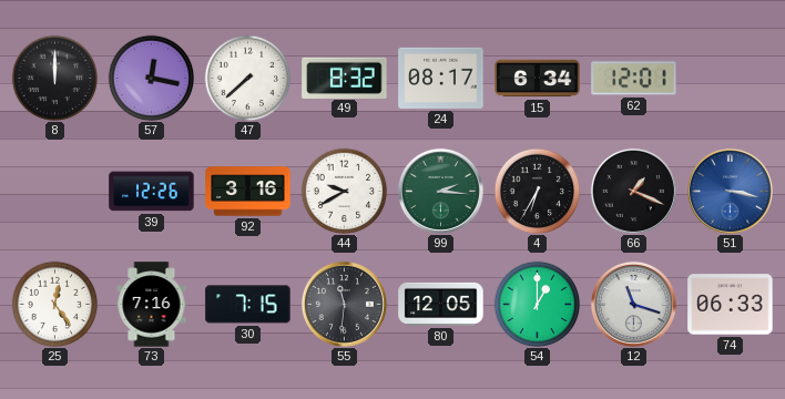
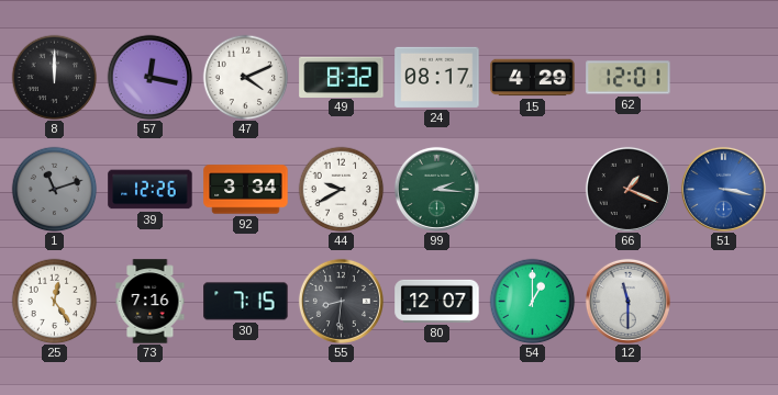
47: 7:38 -> 4:11
15: 6:34 -> 4:29
1: none -> 11:12
92: 3:16 -> 3:34
4: 6:35 -> none
55: 11:31 -> 8:31
80: 12:05 -> 12:07
12: 11:18 -> 11:30
74: 06:33 -> none
